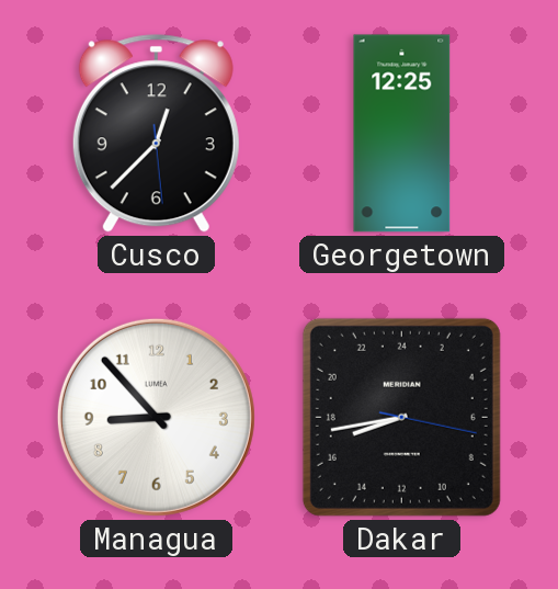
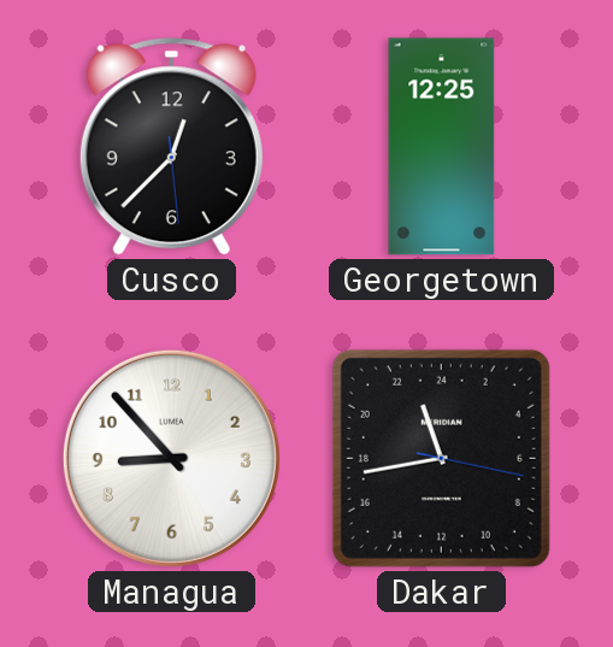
Dakar: 16:43 -> 22:43
